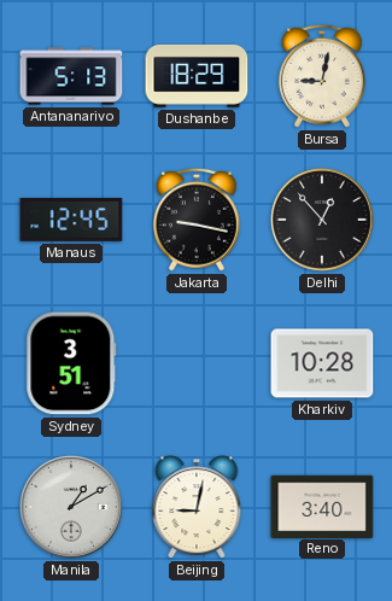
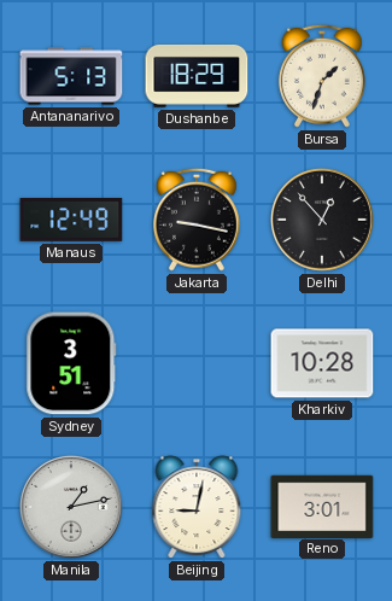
Bursa: 9:02 -> 1:33
Manaus: 12:45 -> 12:49
Manila: 1:10 -> 1:13
Reno: 3:40 -> 3:01
